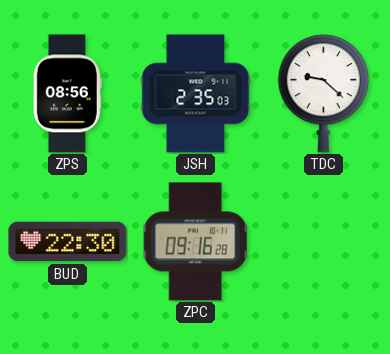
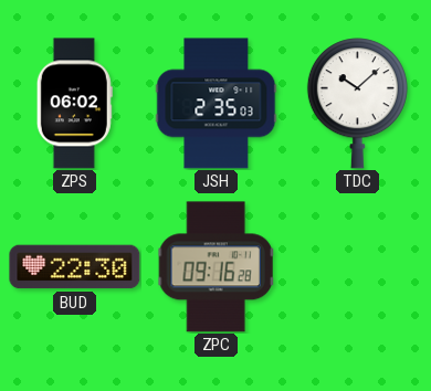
ZPS: 08:56 -> 06:02
TDC: 9:22 -> 10:08
